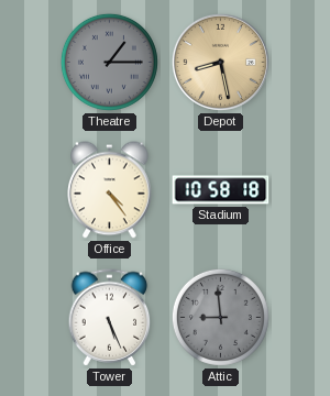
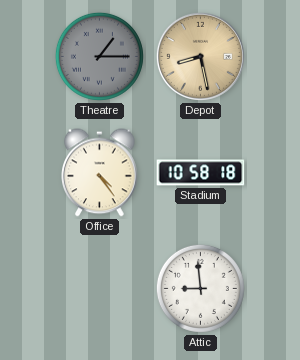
Tower: 5:26 -> none
Attic dial: grey -> white
